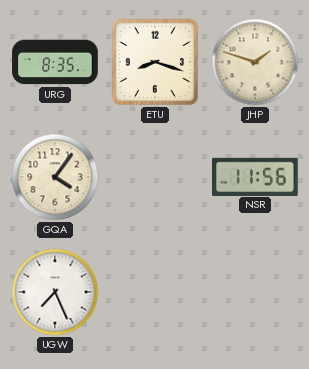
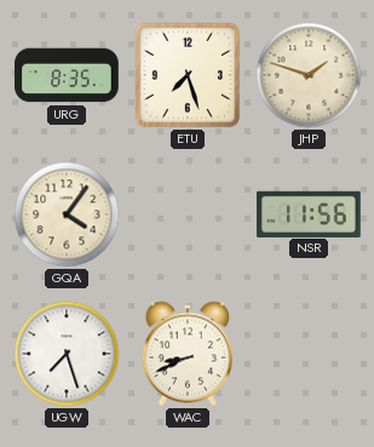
ETU: 8:18 -> 7:27
UGW: 7:26 -> 7:27
WAC: none -> 8:41
